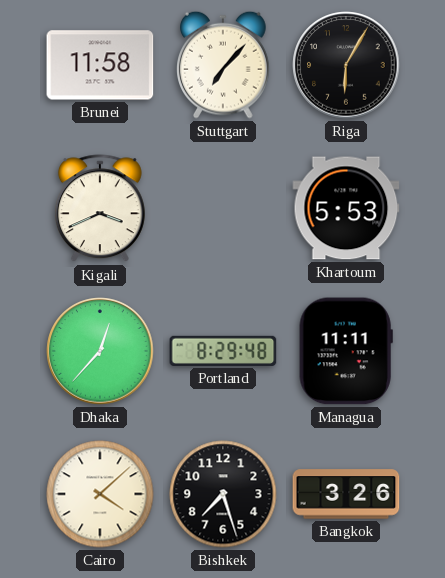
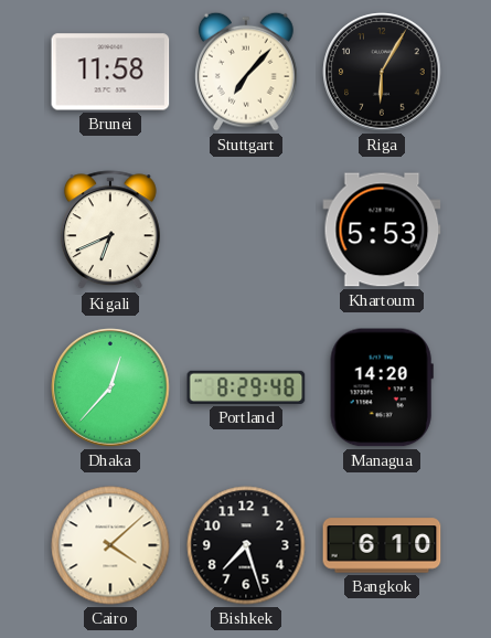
Kigali: 3:41 -> 6:41
Managua: 11:11 -> 14:20
Bangkok: 3:26 -> 6:10
